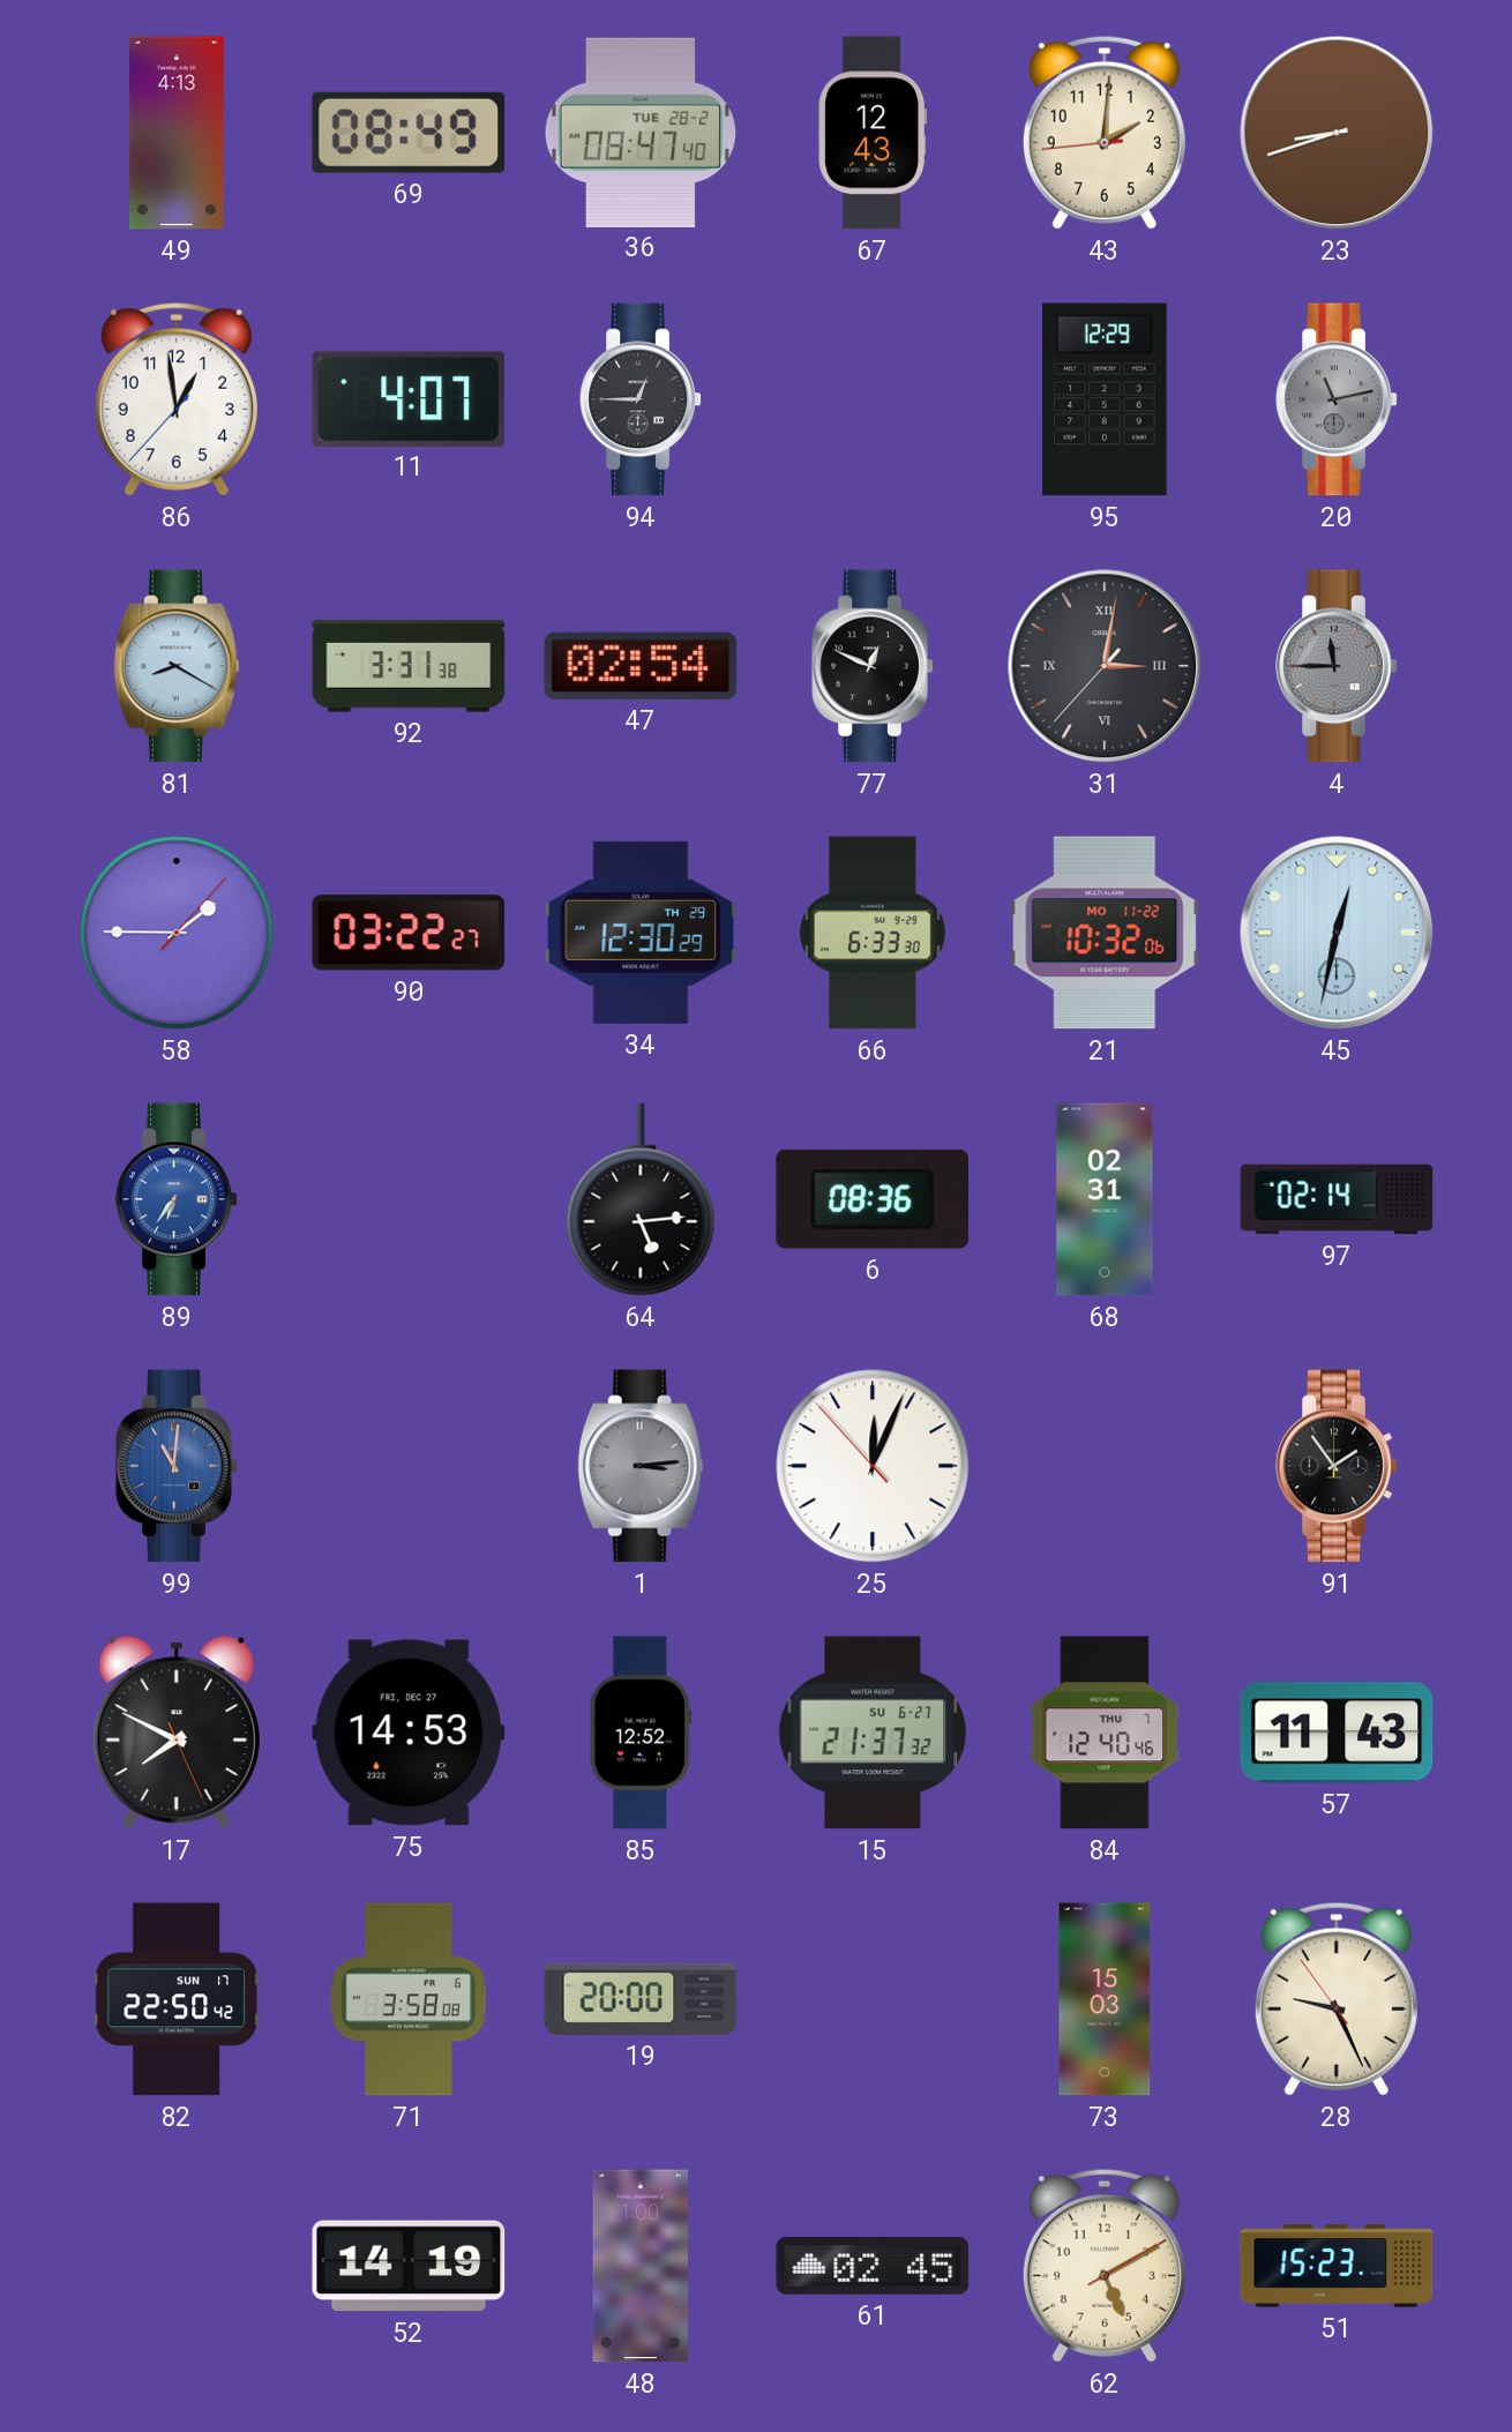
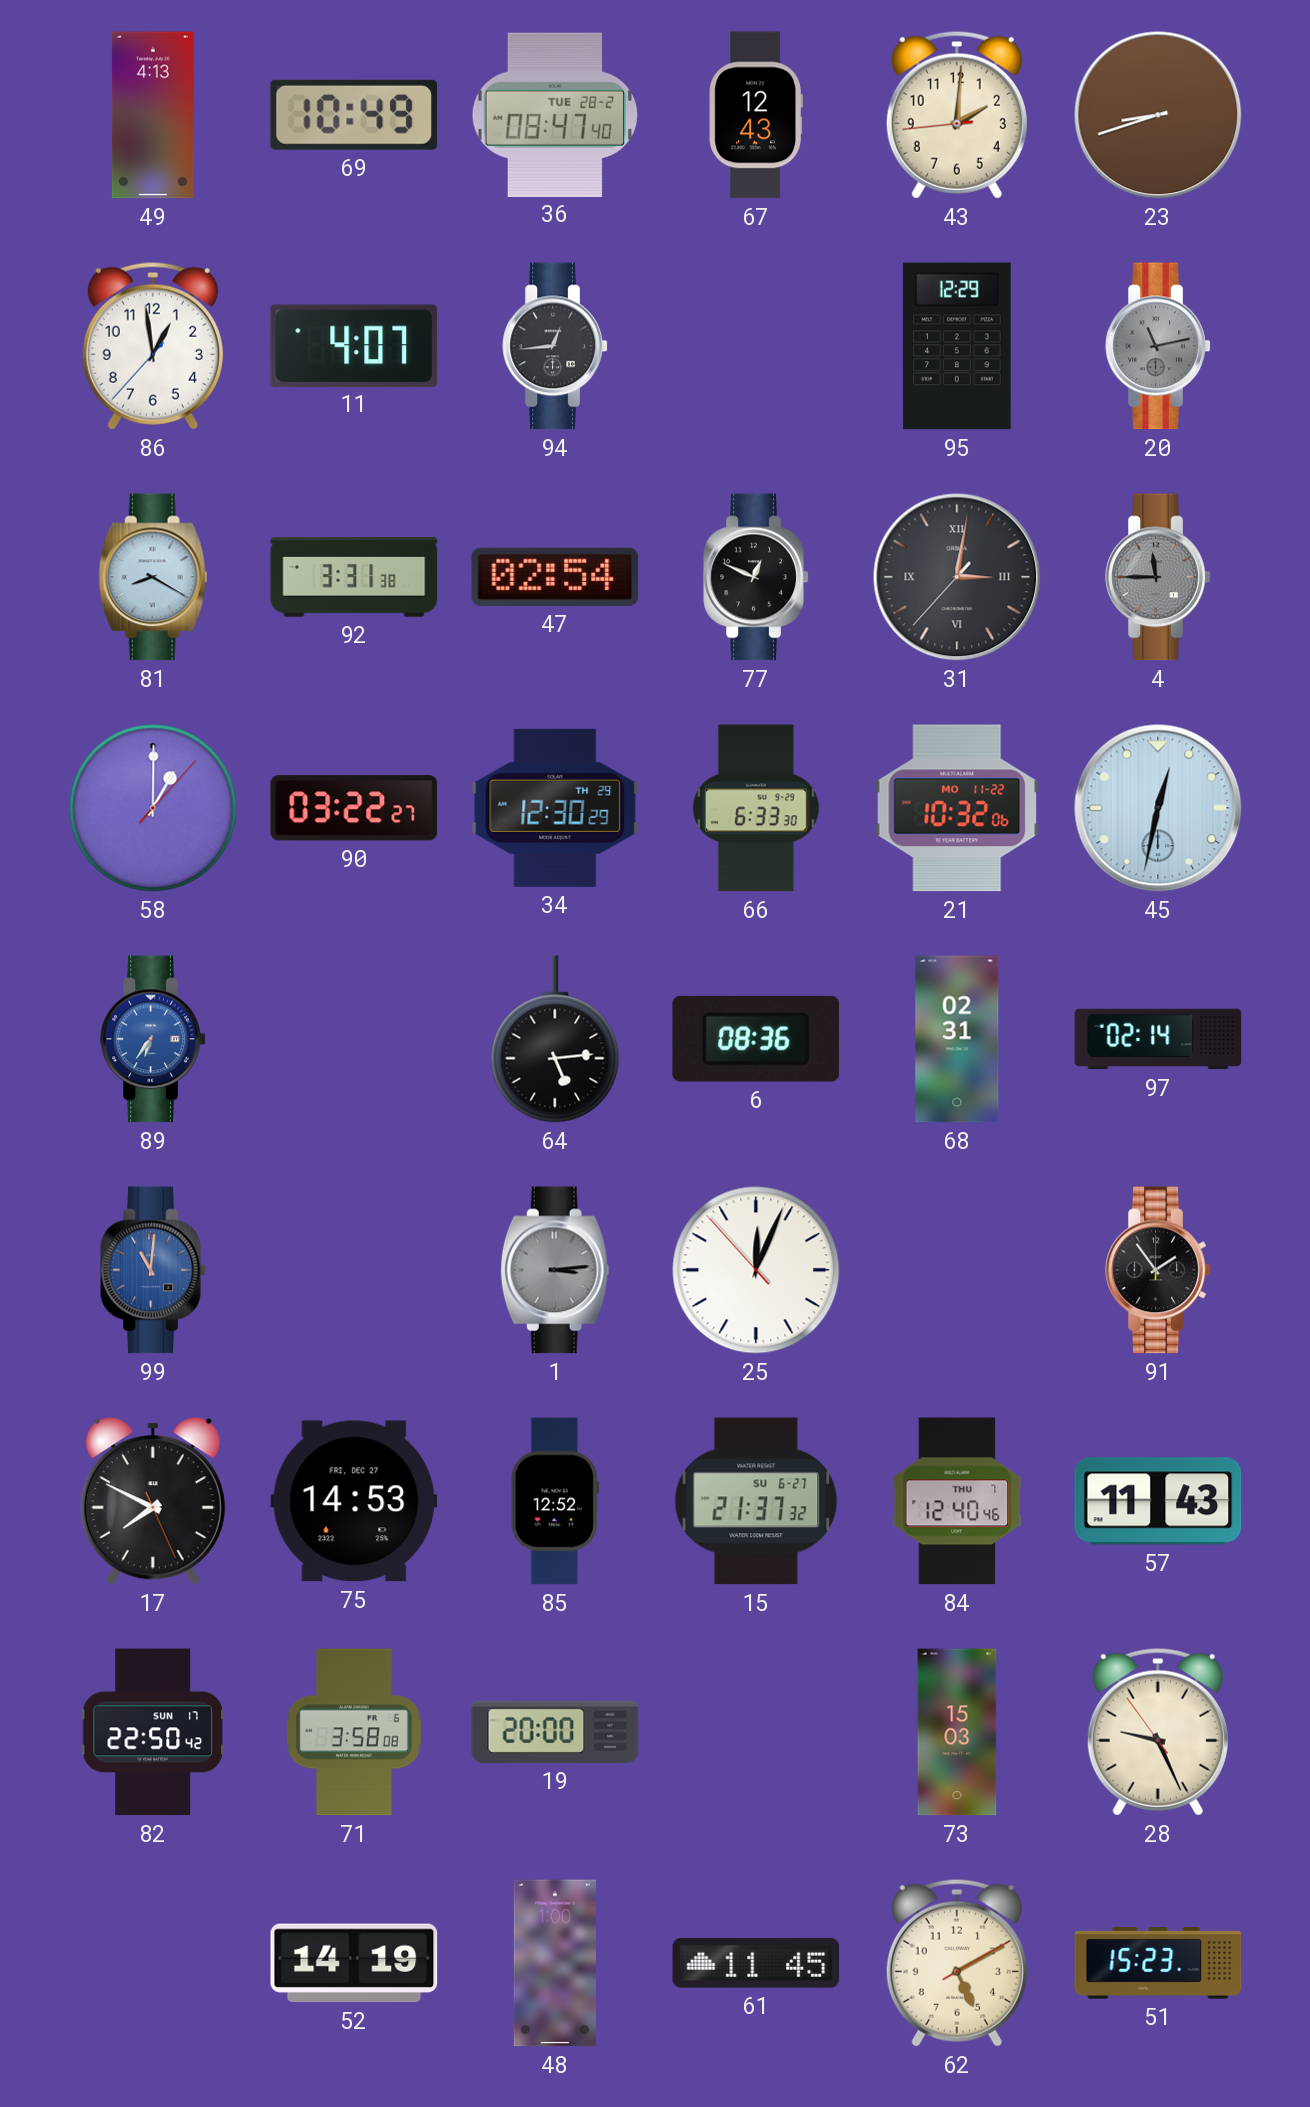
69: 08:49 -> 10:49
94: 12:45 -> 12:44
58: 1:45 -> 1:00
61: 02:45 -> 11:45
